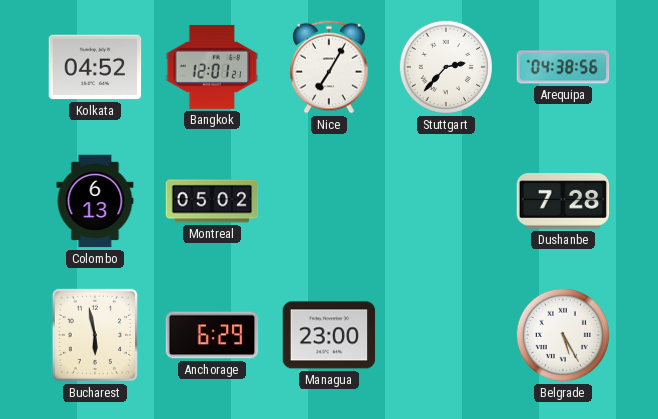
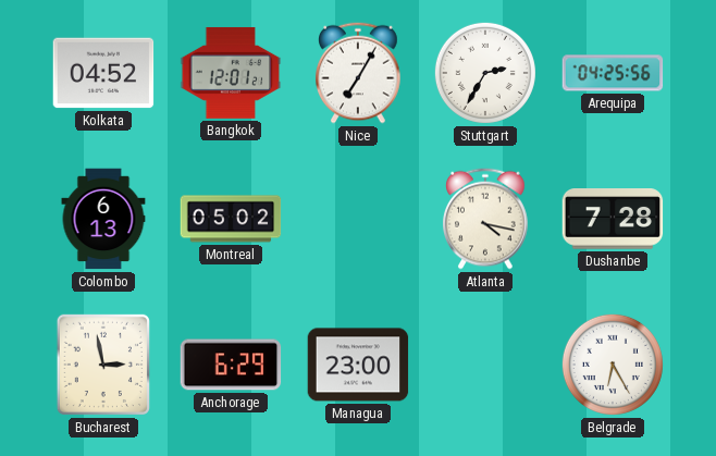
Stuttgart: 2:37 -> 2:35
Arequipa: 04:38 -> 04:25
Atlanta: none -> 4:17
Bucharest: 5:58 -> 2:58
Belgrade: 5:25 -> 6:25
